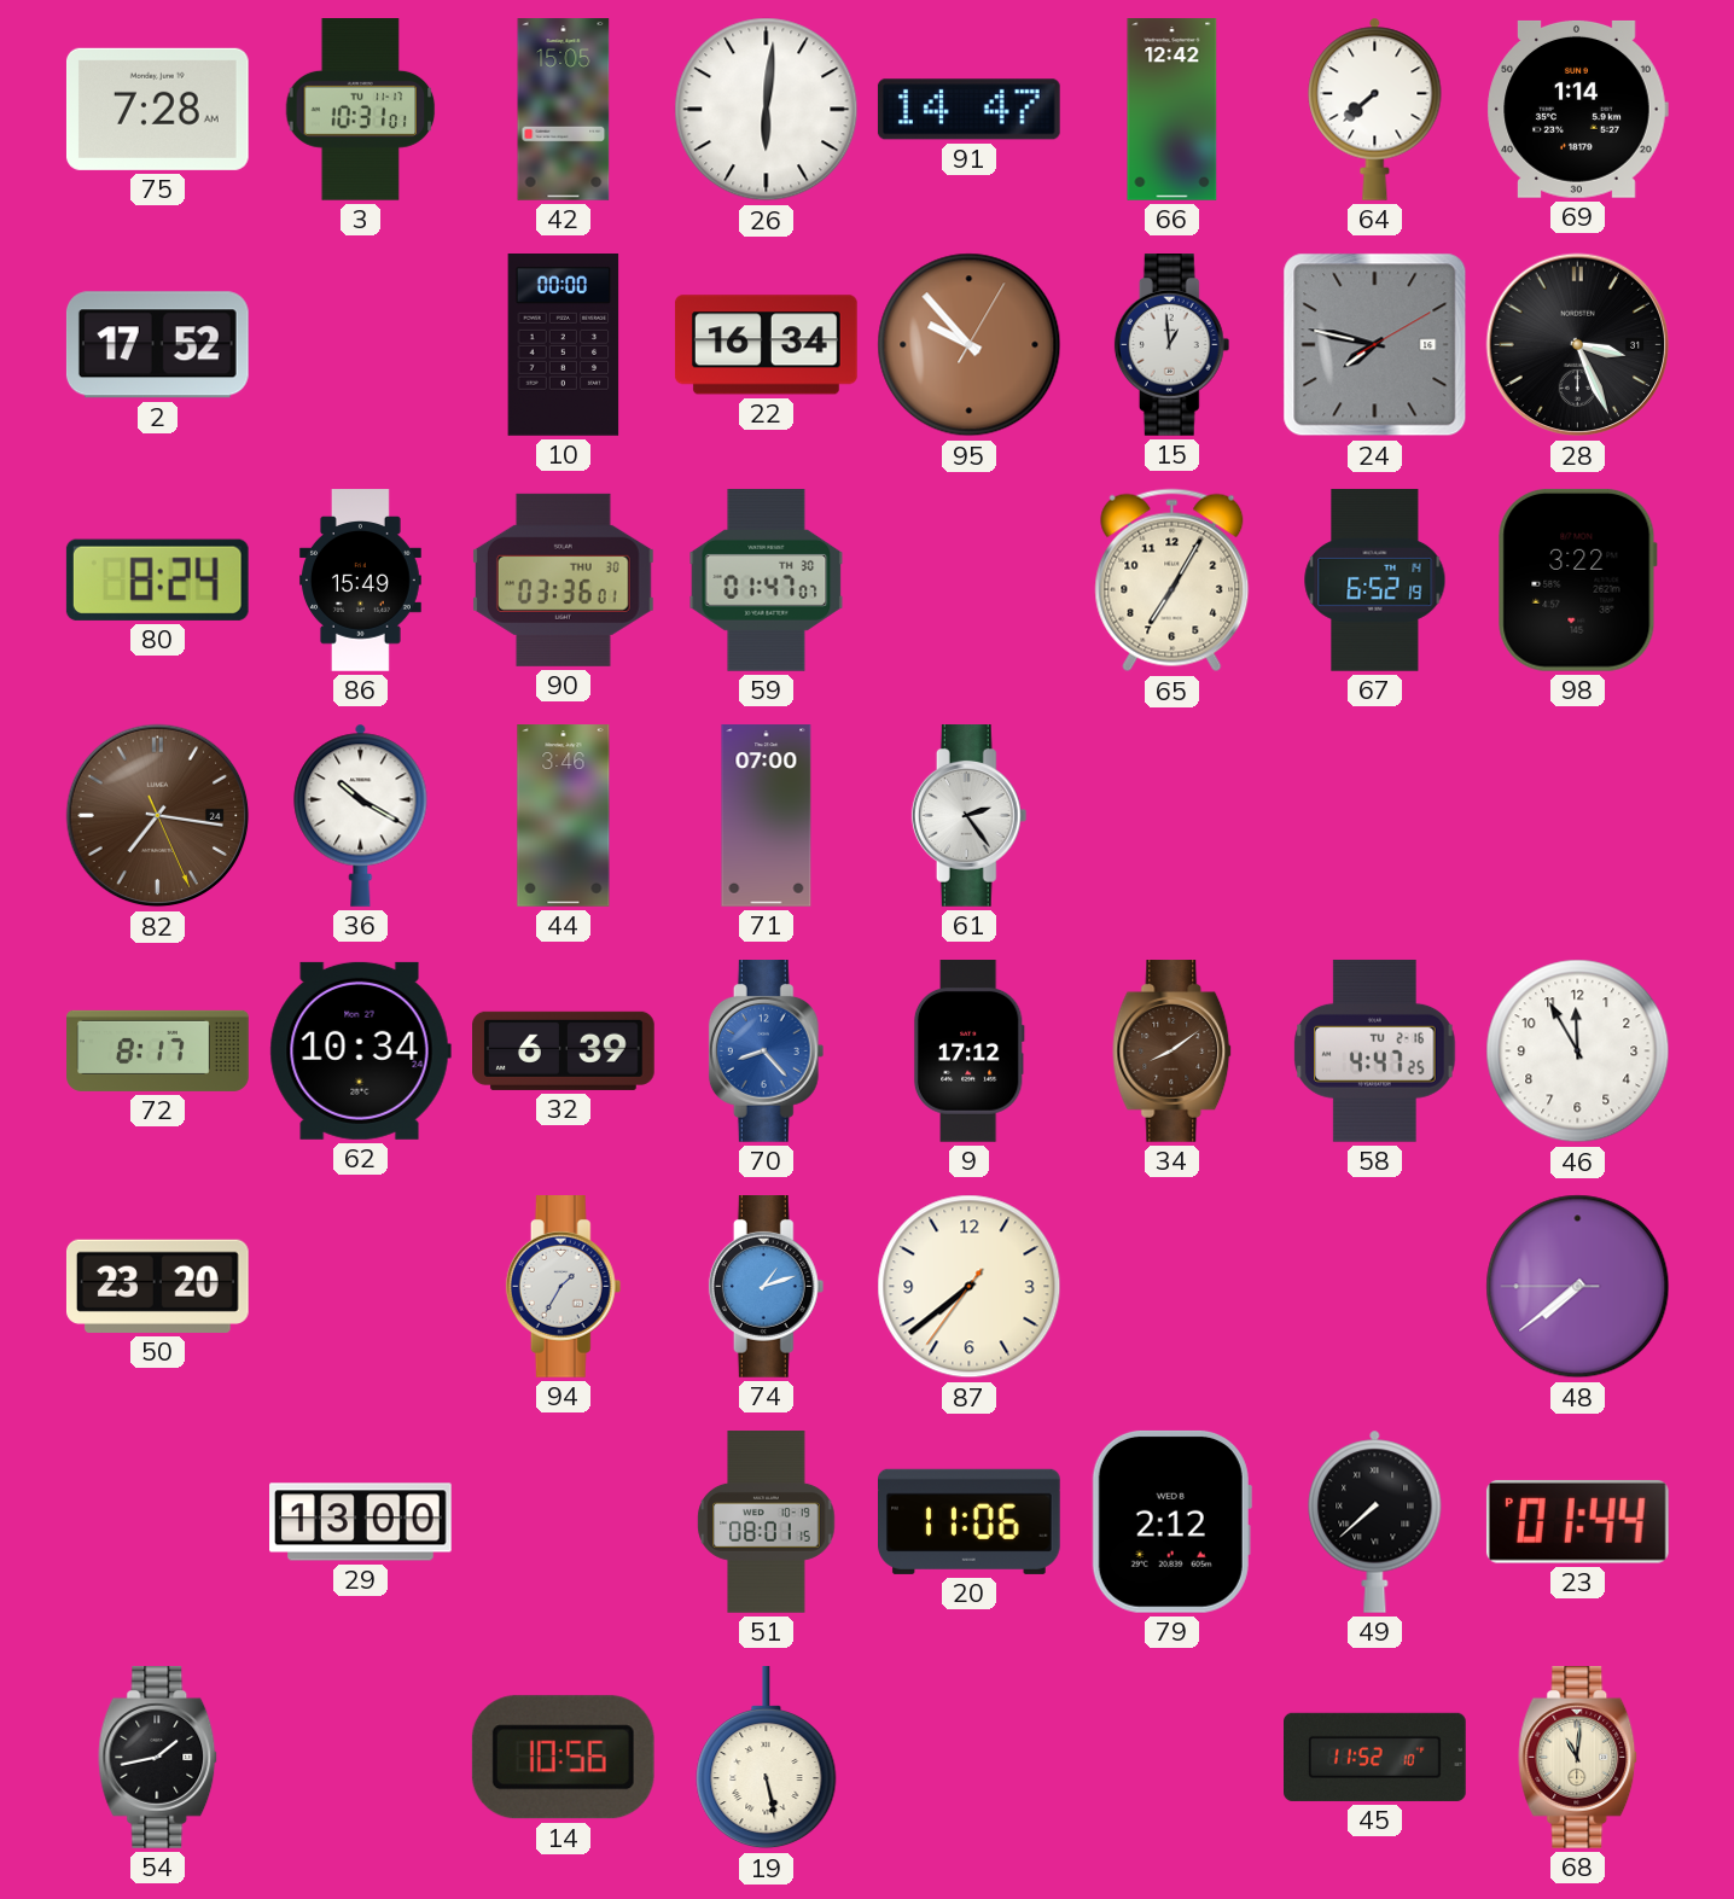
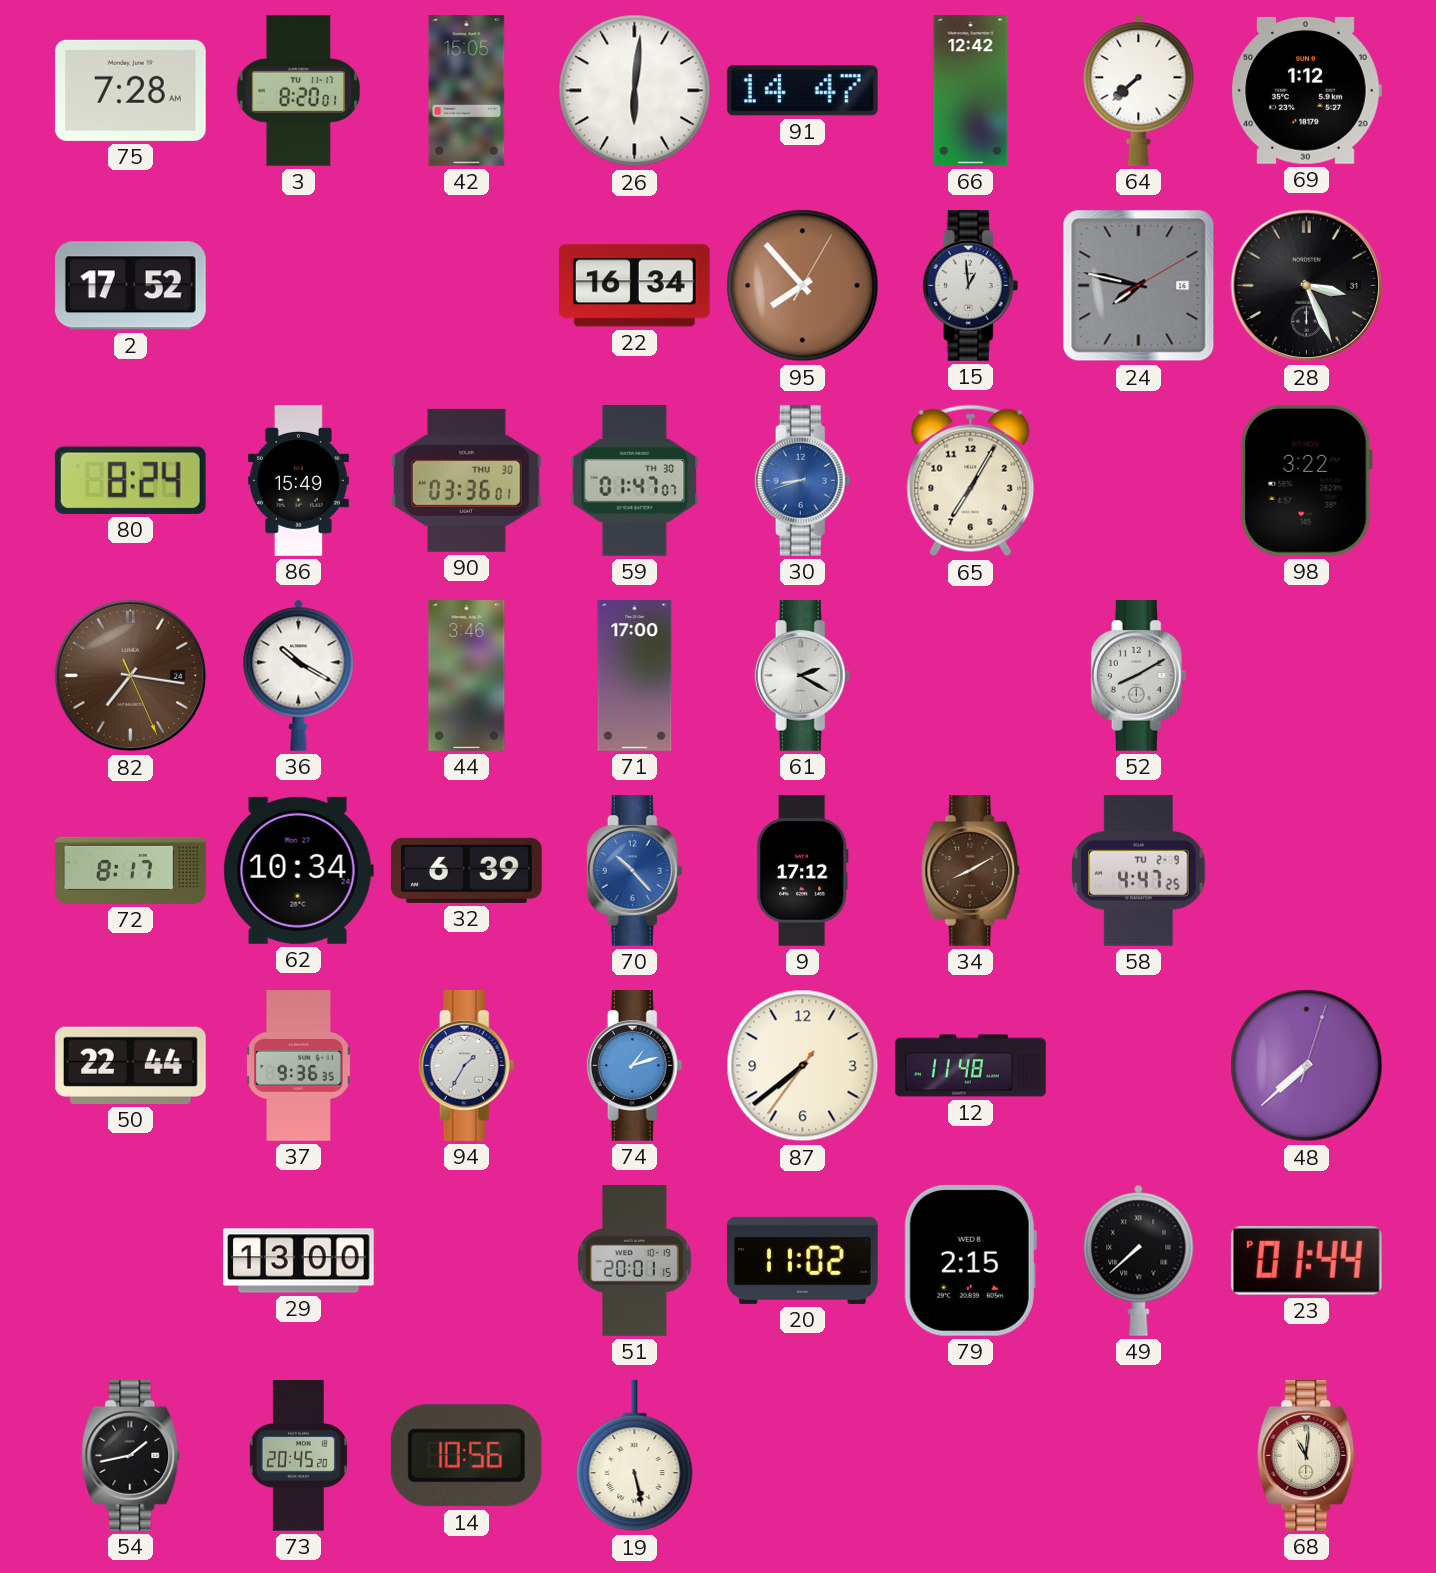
3: 10:31 -> 8:20
69: 1:14 -> 1:12
10: 00:00 -> none
95: 9:53 -> 7:53
30: none -> 8:42
67: 6:52 -> none
71: 07:00 -> 17:00
61: 2:24 -> 2:20
52: none -> 8:10
70: 8:23 -> 10:23
34: 8:09 -> 8:10
58 date: TU 2-16 -> TU 2-9
46: 11:55 -> none
50: 23:20 -> 22:44
37: none -> 9:36
12: none -> 11:48
48: 7:38:45 -> 7:38:03
51: 08:01 -> 20:01
20: 11:06 -> 11:02
79: 2:12 -> 2:15
73: none -> 20:45
45: 11:52 -> none
